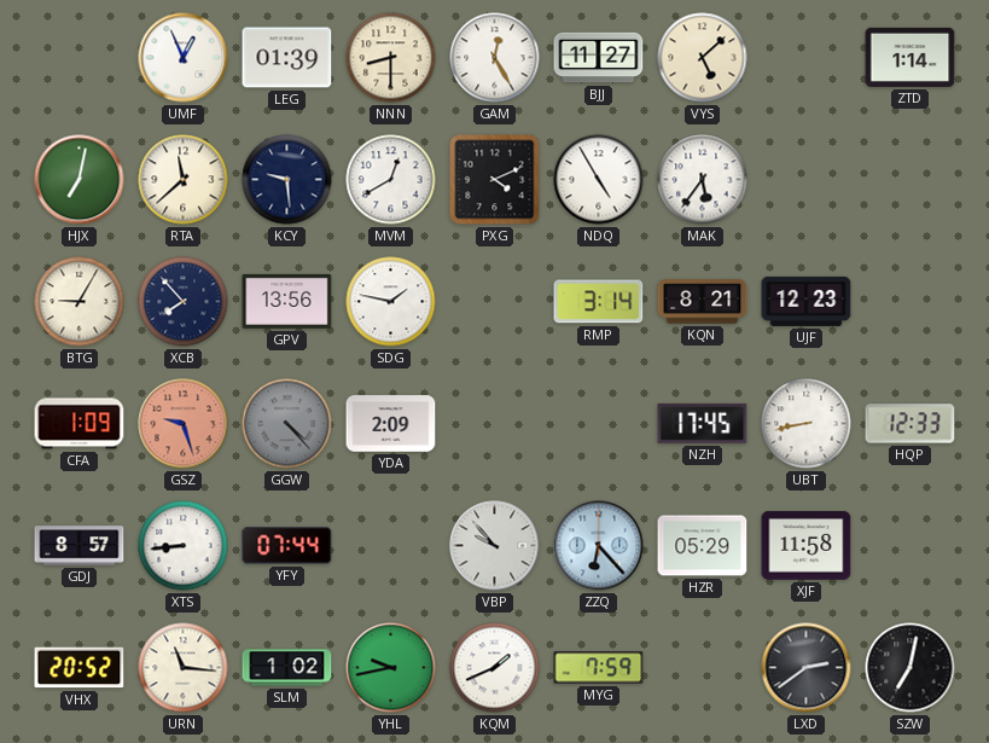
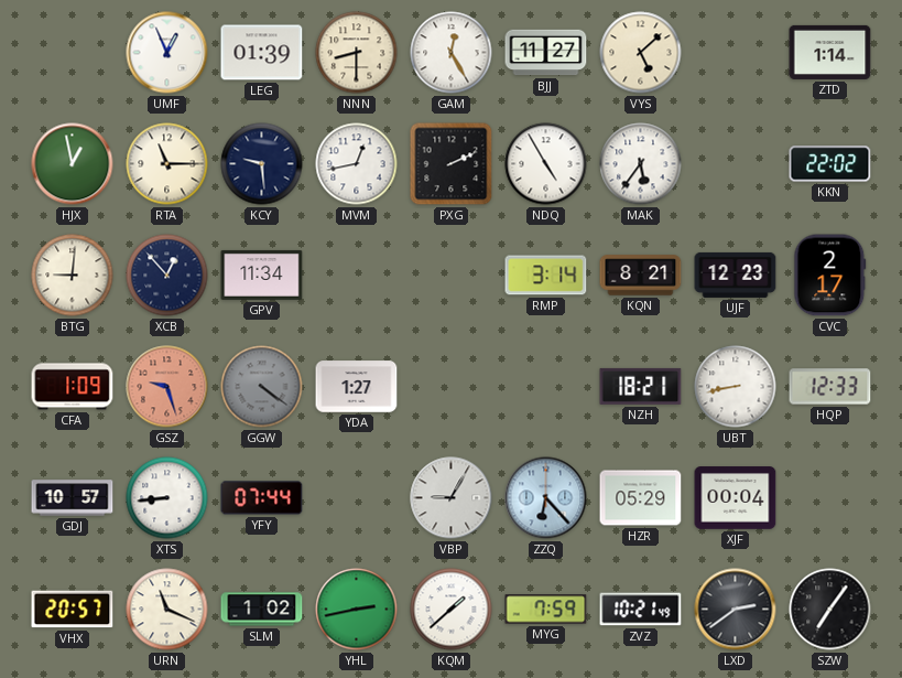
HJX: 7:02 -> 12:58
RTA: 11:38 -> 11:15
MVM: 12:40 -> 12:43
PXG: 4:11 -> 2:11
KKN: none -> 22:02
BTG: 9:05 -> 9:01
XCB: 7:53 -> 12:53
GPV: 13:56 -> 11:34
SDG: 1:47 -> none
CVC: none -> 2:17
GGW: 4:23 -> 4:21
YDA: 2:09 -> 1:27
NZH: 17:45 -> 18:21
GDJ: 8:57 -> 10:57
VBP: 9:53 -> 9:05
XJF: 11:58 -> 00:04
VHX: 20:52 -> 20:57
URN: 11:16 -> 11:19
YHL: 9:43 -> 2:43
KQM: 1:41 -> 1:38
ZVZ: none -> 10:21
SZW: 7:02 -> 7:06
